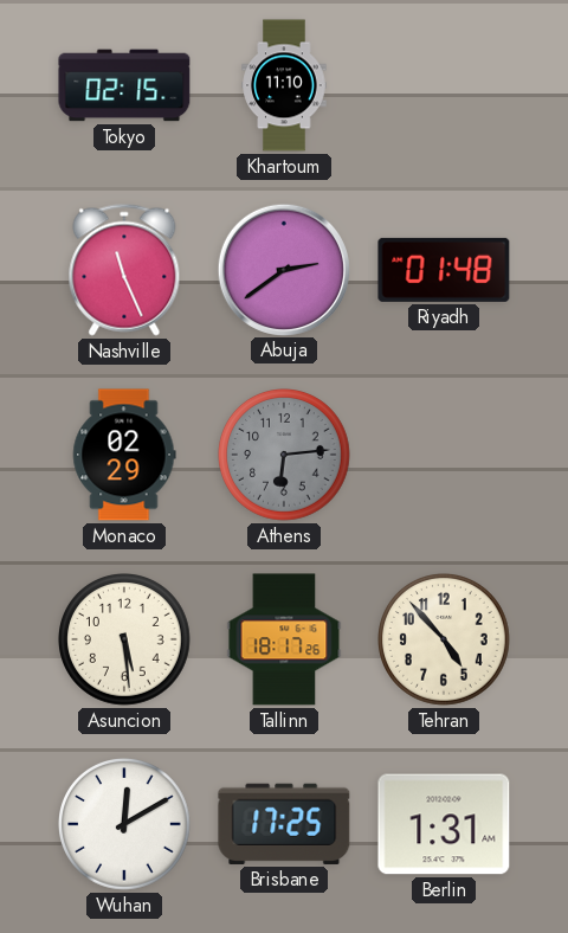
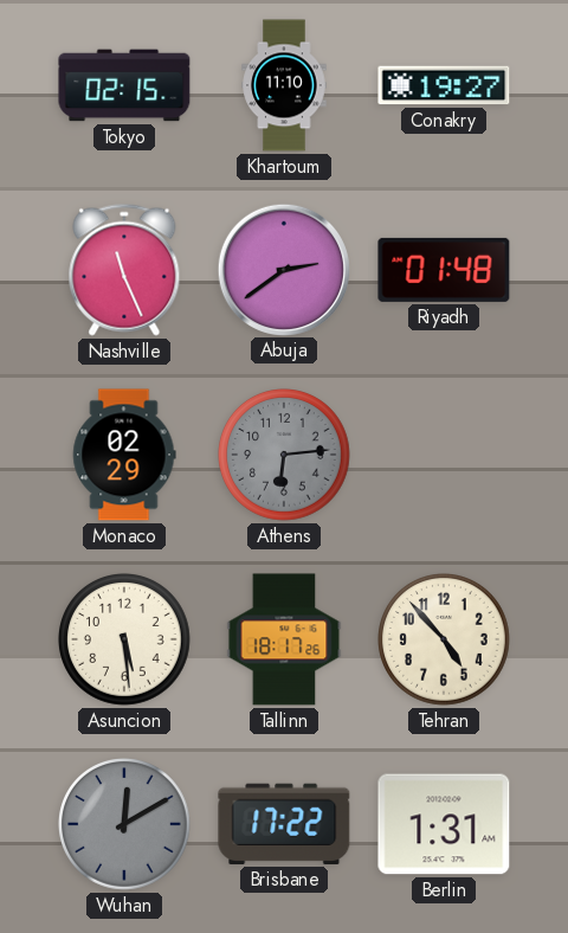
Conakry: none -> 19:27
Wuhan dial: white -> grey
Brisbane: 17:25 -> 17:22
